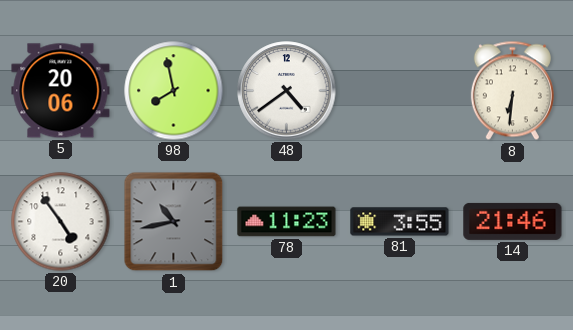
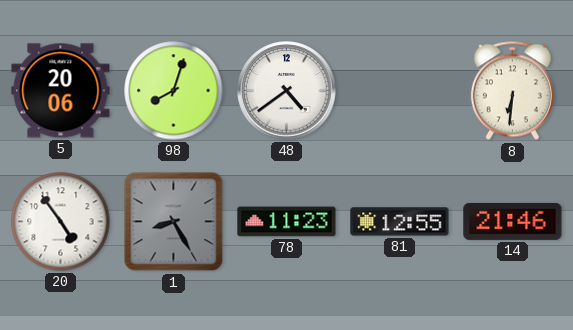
98: 7:58 -> 8:03
1: 10:43 -> 8:25
81: 3:55 -> 12:55
